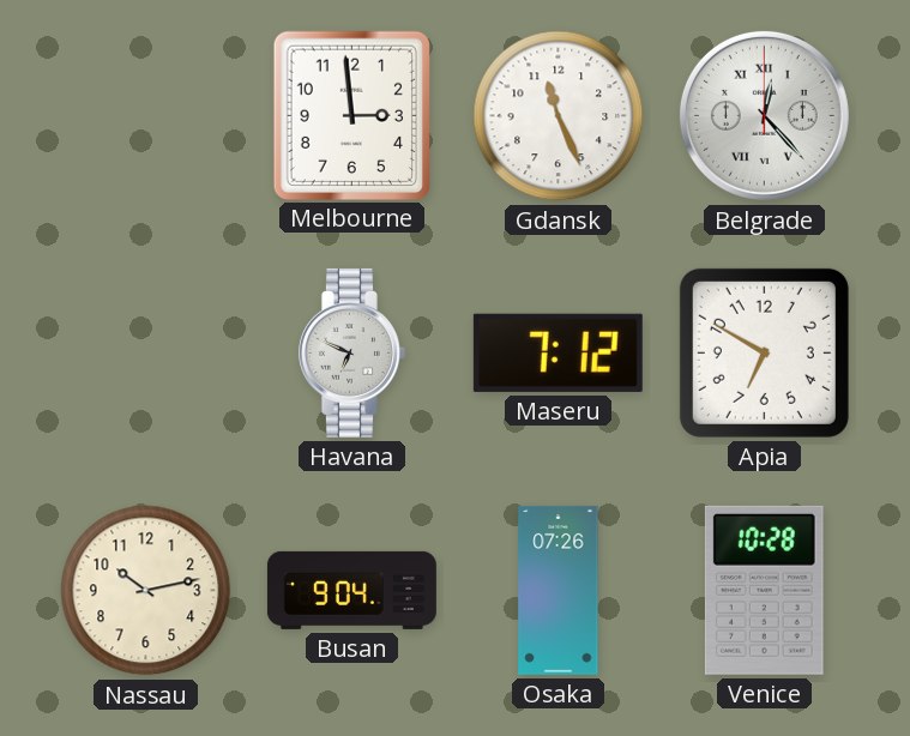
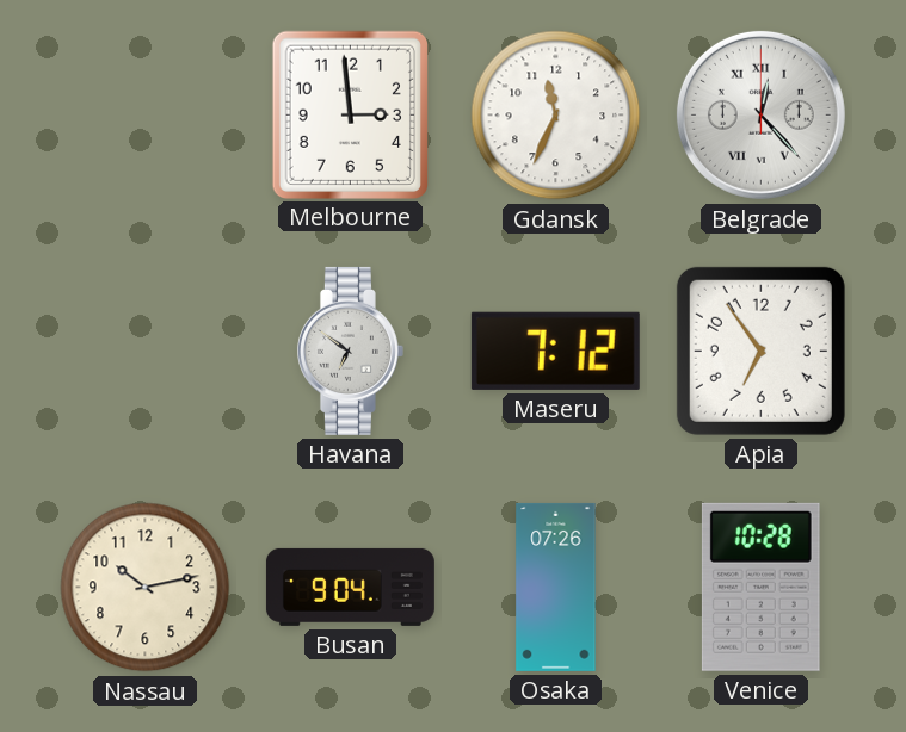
Gdansk: 11:26 -> 11:34
Havana: 6:49 -> 6:51
Apia: 6:50 -> 6:54
